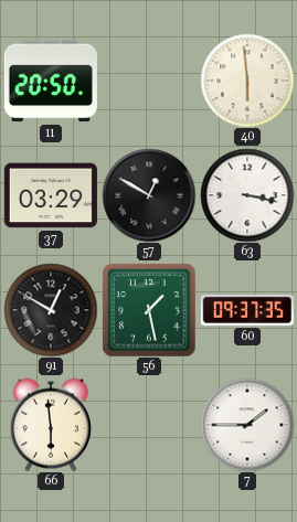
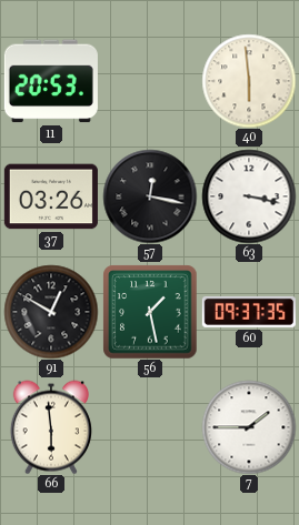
11: 20:50 -> 20:53
37: 03:29 -> 03:26
57: 12:50 -> 12:17
